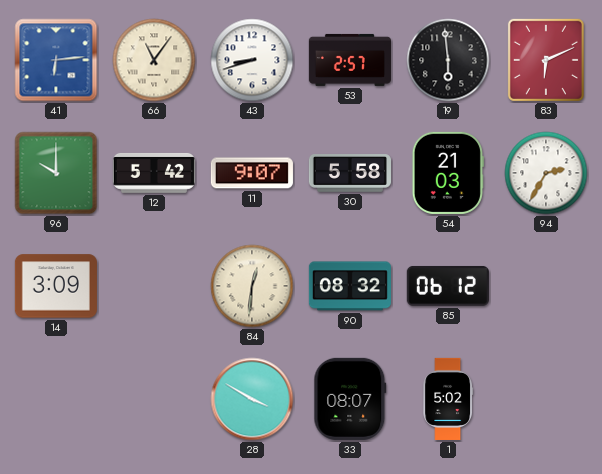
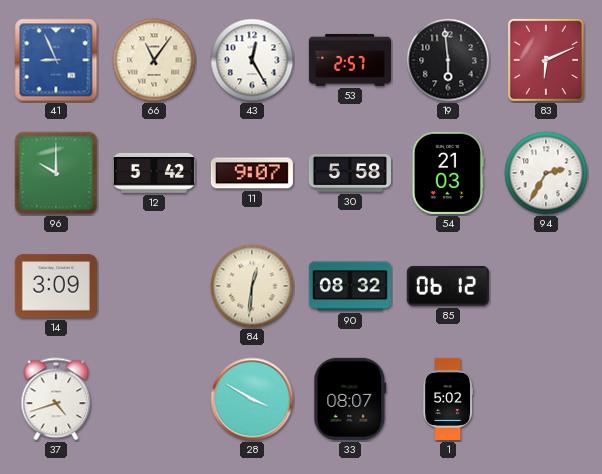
41: 6:14 -> 8:56
43: 8:42 -> 12:25
37: none -> 4:42
